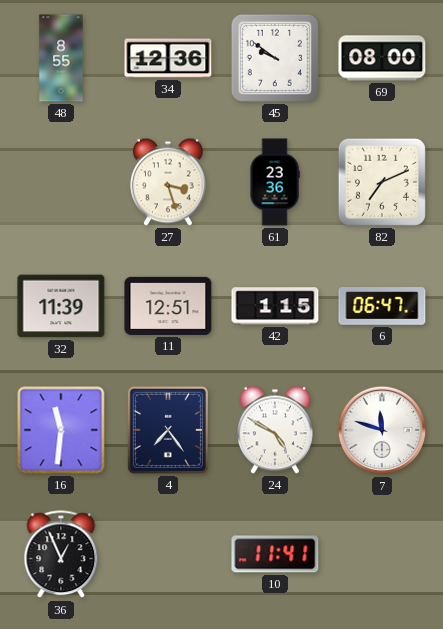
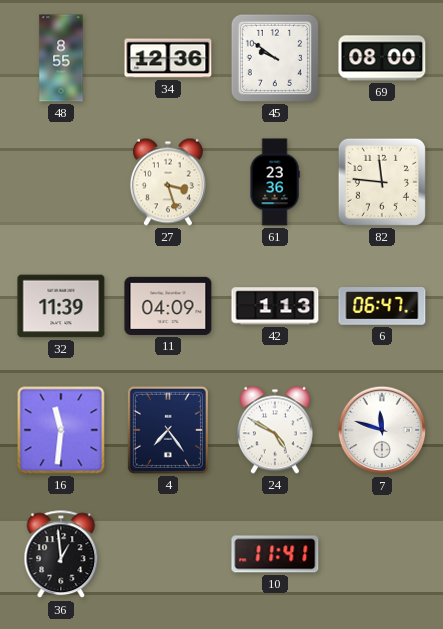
82: 7:11 -> 11:46
11: 12:51 -> 04:09
42: 1:15 -> 1:13
36: 12:56 -> 12:59
